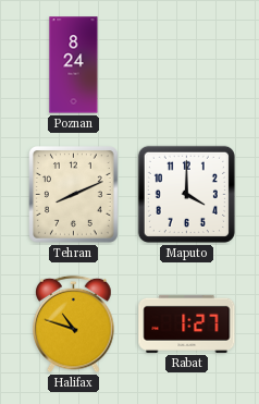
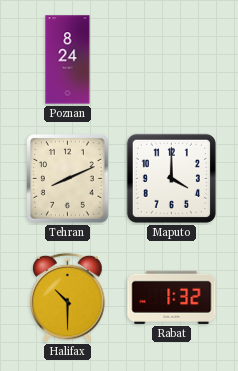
Halifax: 10:48 -> 10:30
Rabat: 1:27 -> 1:32
